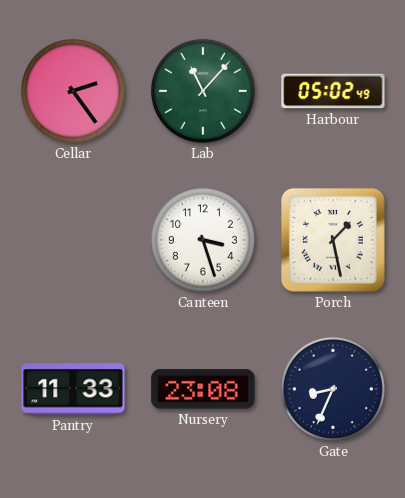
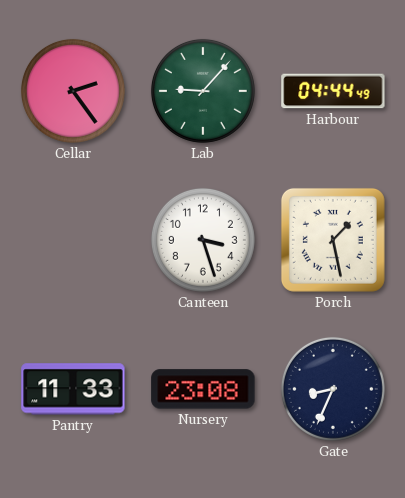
Lab: 11:07 -> 9:07
Harbour: 05:02 -> 04:44
